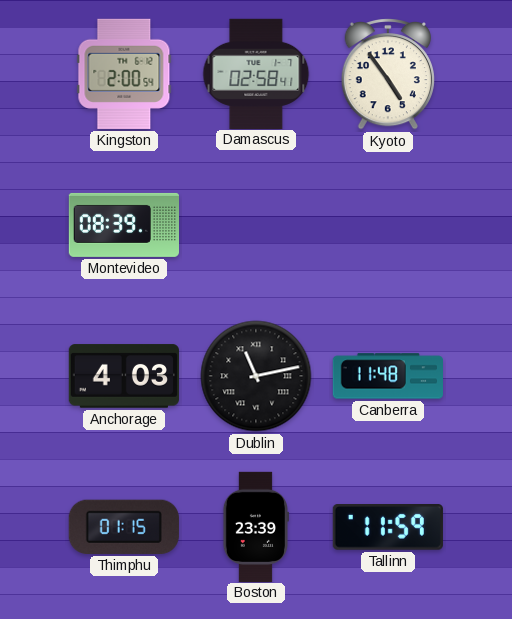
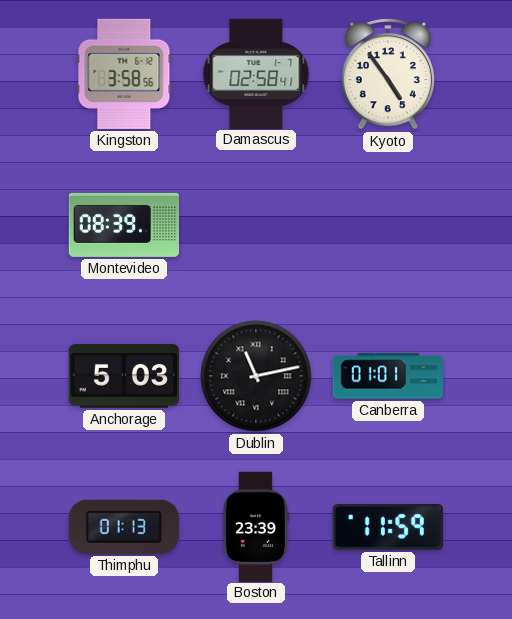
Kingston: 2:00 -> 3:58
Anchorage: 4:03 -> 5:03
Canberra: 11:48 -> 01:01
Thimphu: 01:15 -> 01:13
